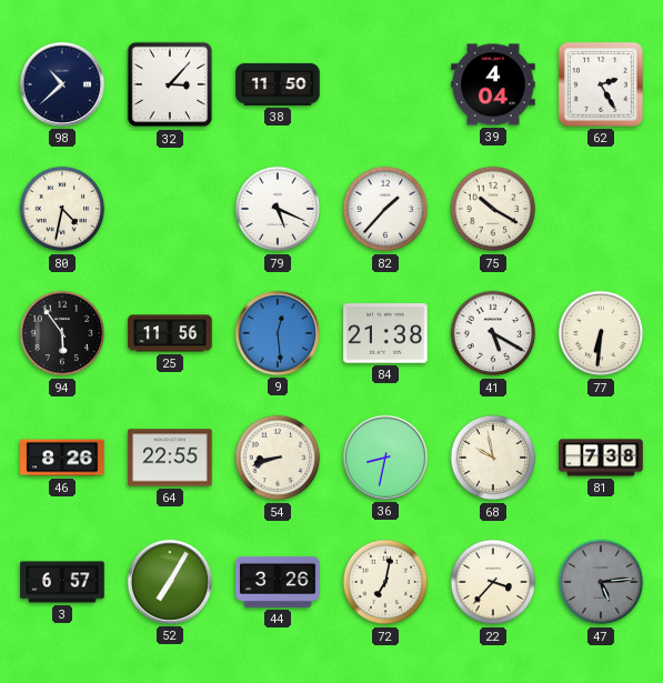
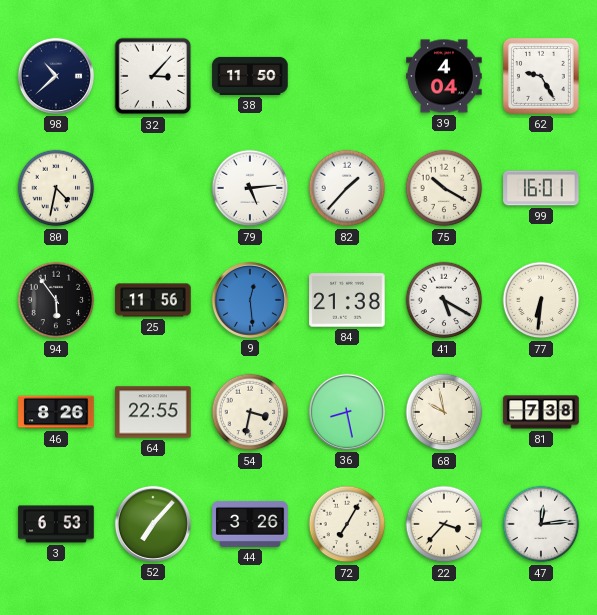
62: 2:25 -> 9:25
79: 5:19 -> 5:14
99: none -> 16:01
54: 8:42 -> 3:32
36: 8:32 -> 8:28
3: 6:57 -> 6:53
52: 7:05 -> 7:07
72: 7:02 -> 7:05
47: 5:14 -> 12:14
47 dial: grey -> white
